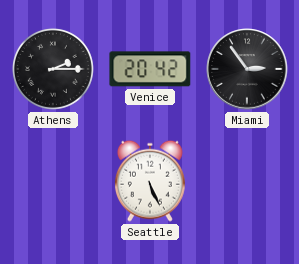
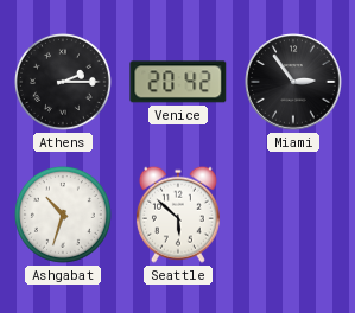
Ashgabat: none -> 10:33
Seattle: 5:26 -> 5:52
